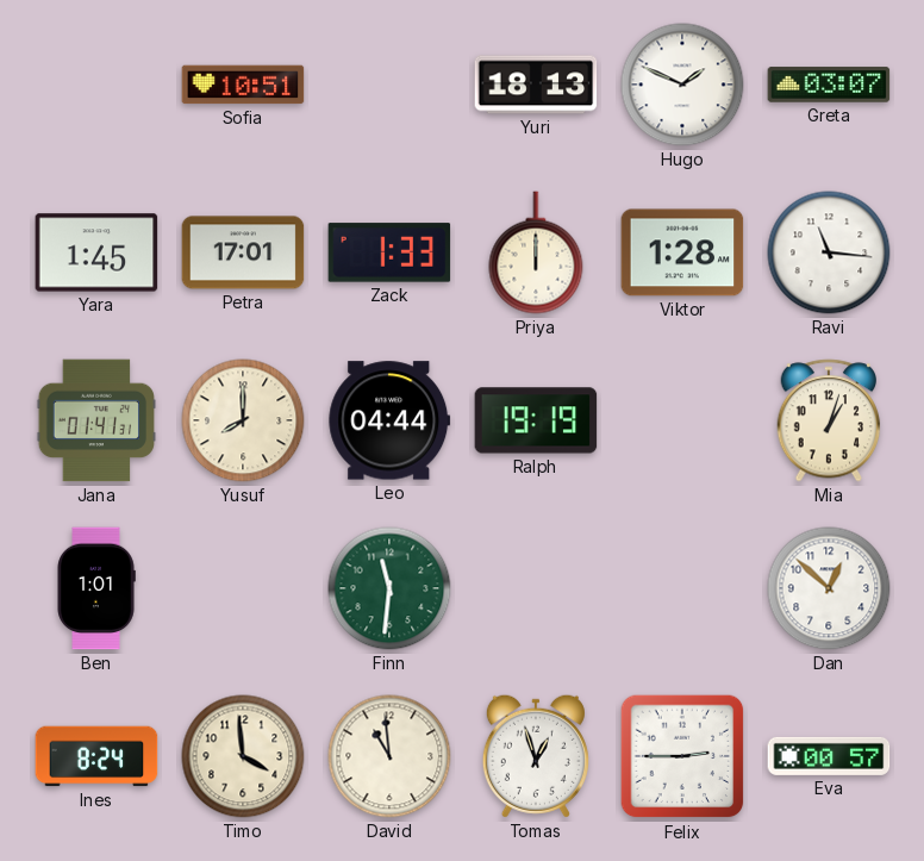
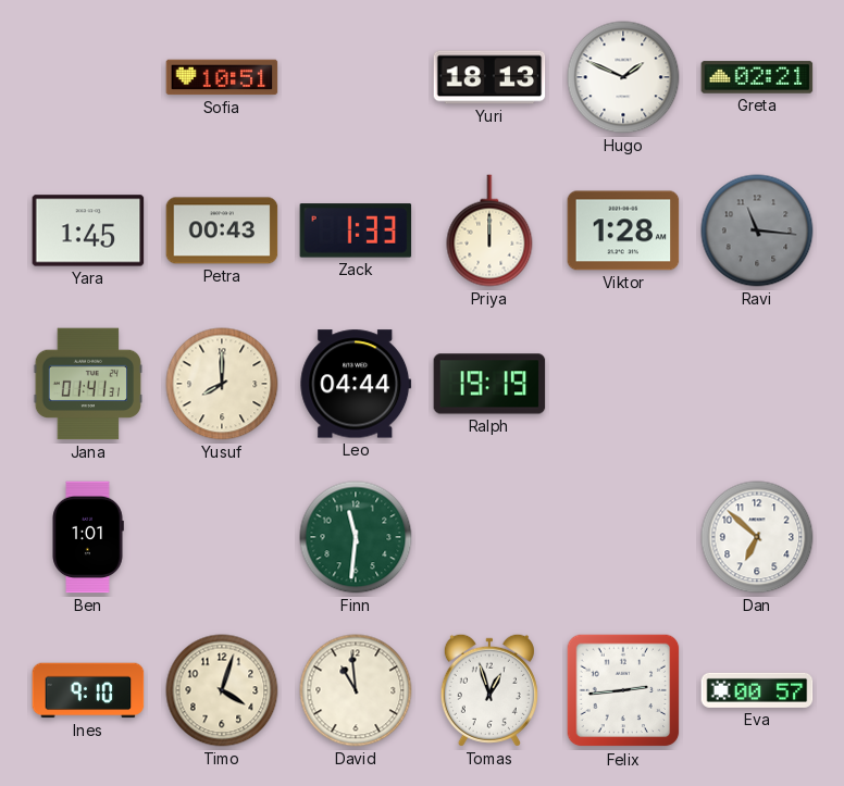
Greta: 03:07 -> 02:21
Petra: 17:01 -> 00:43
Ravi dial: white -> grey
Mia: 1:03 -> none
Dan: 12:52 -> 6:52
Ines: 8:24 -> 9:10
Timo: 3:59 -> 4:03
Felix: 2:45 -> 2:44
